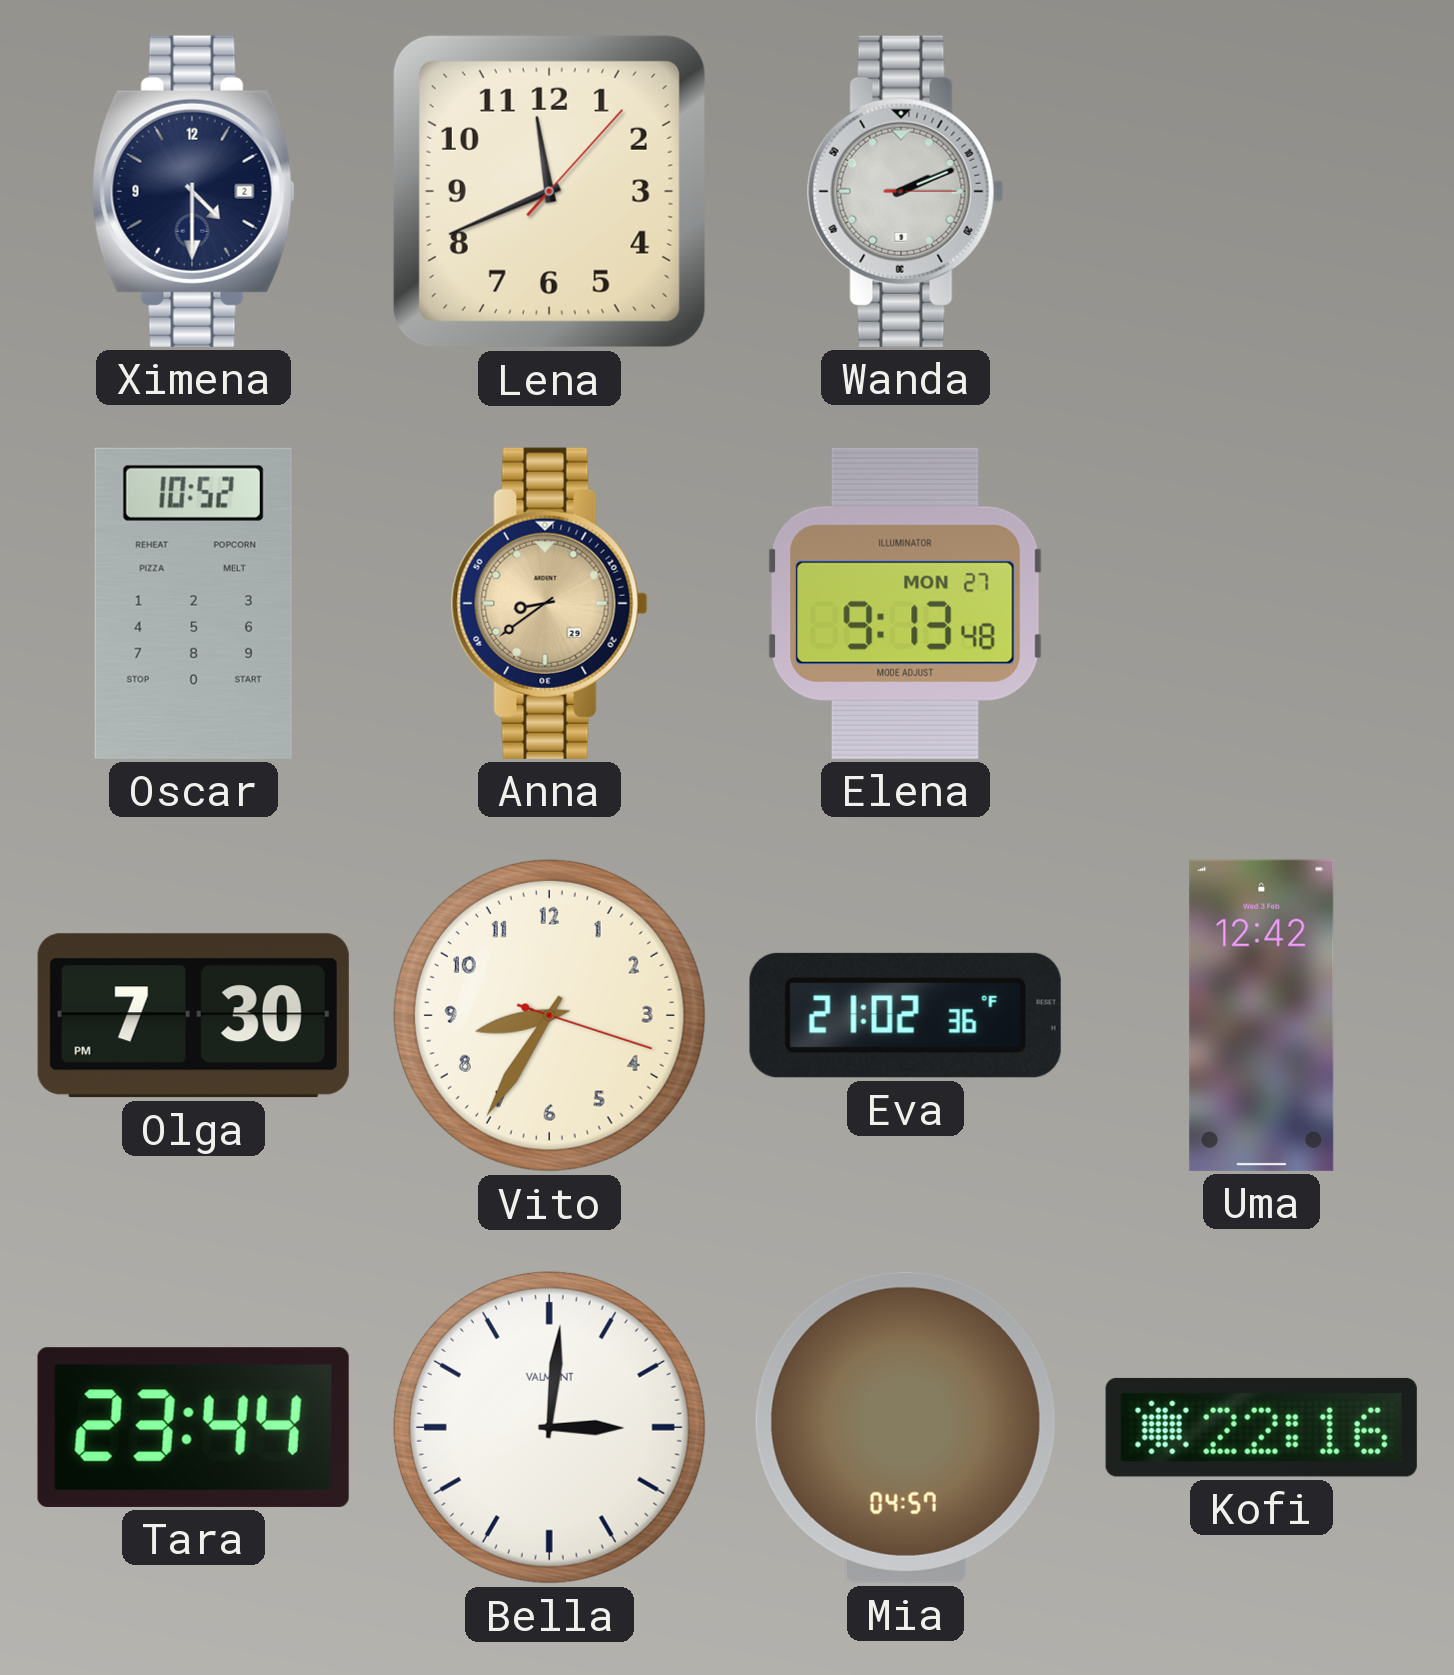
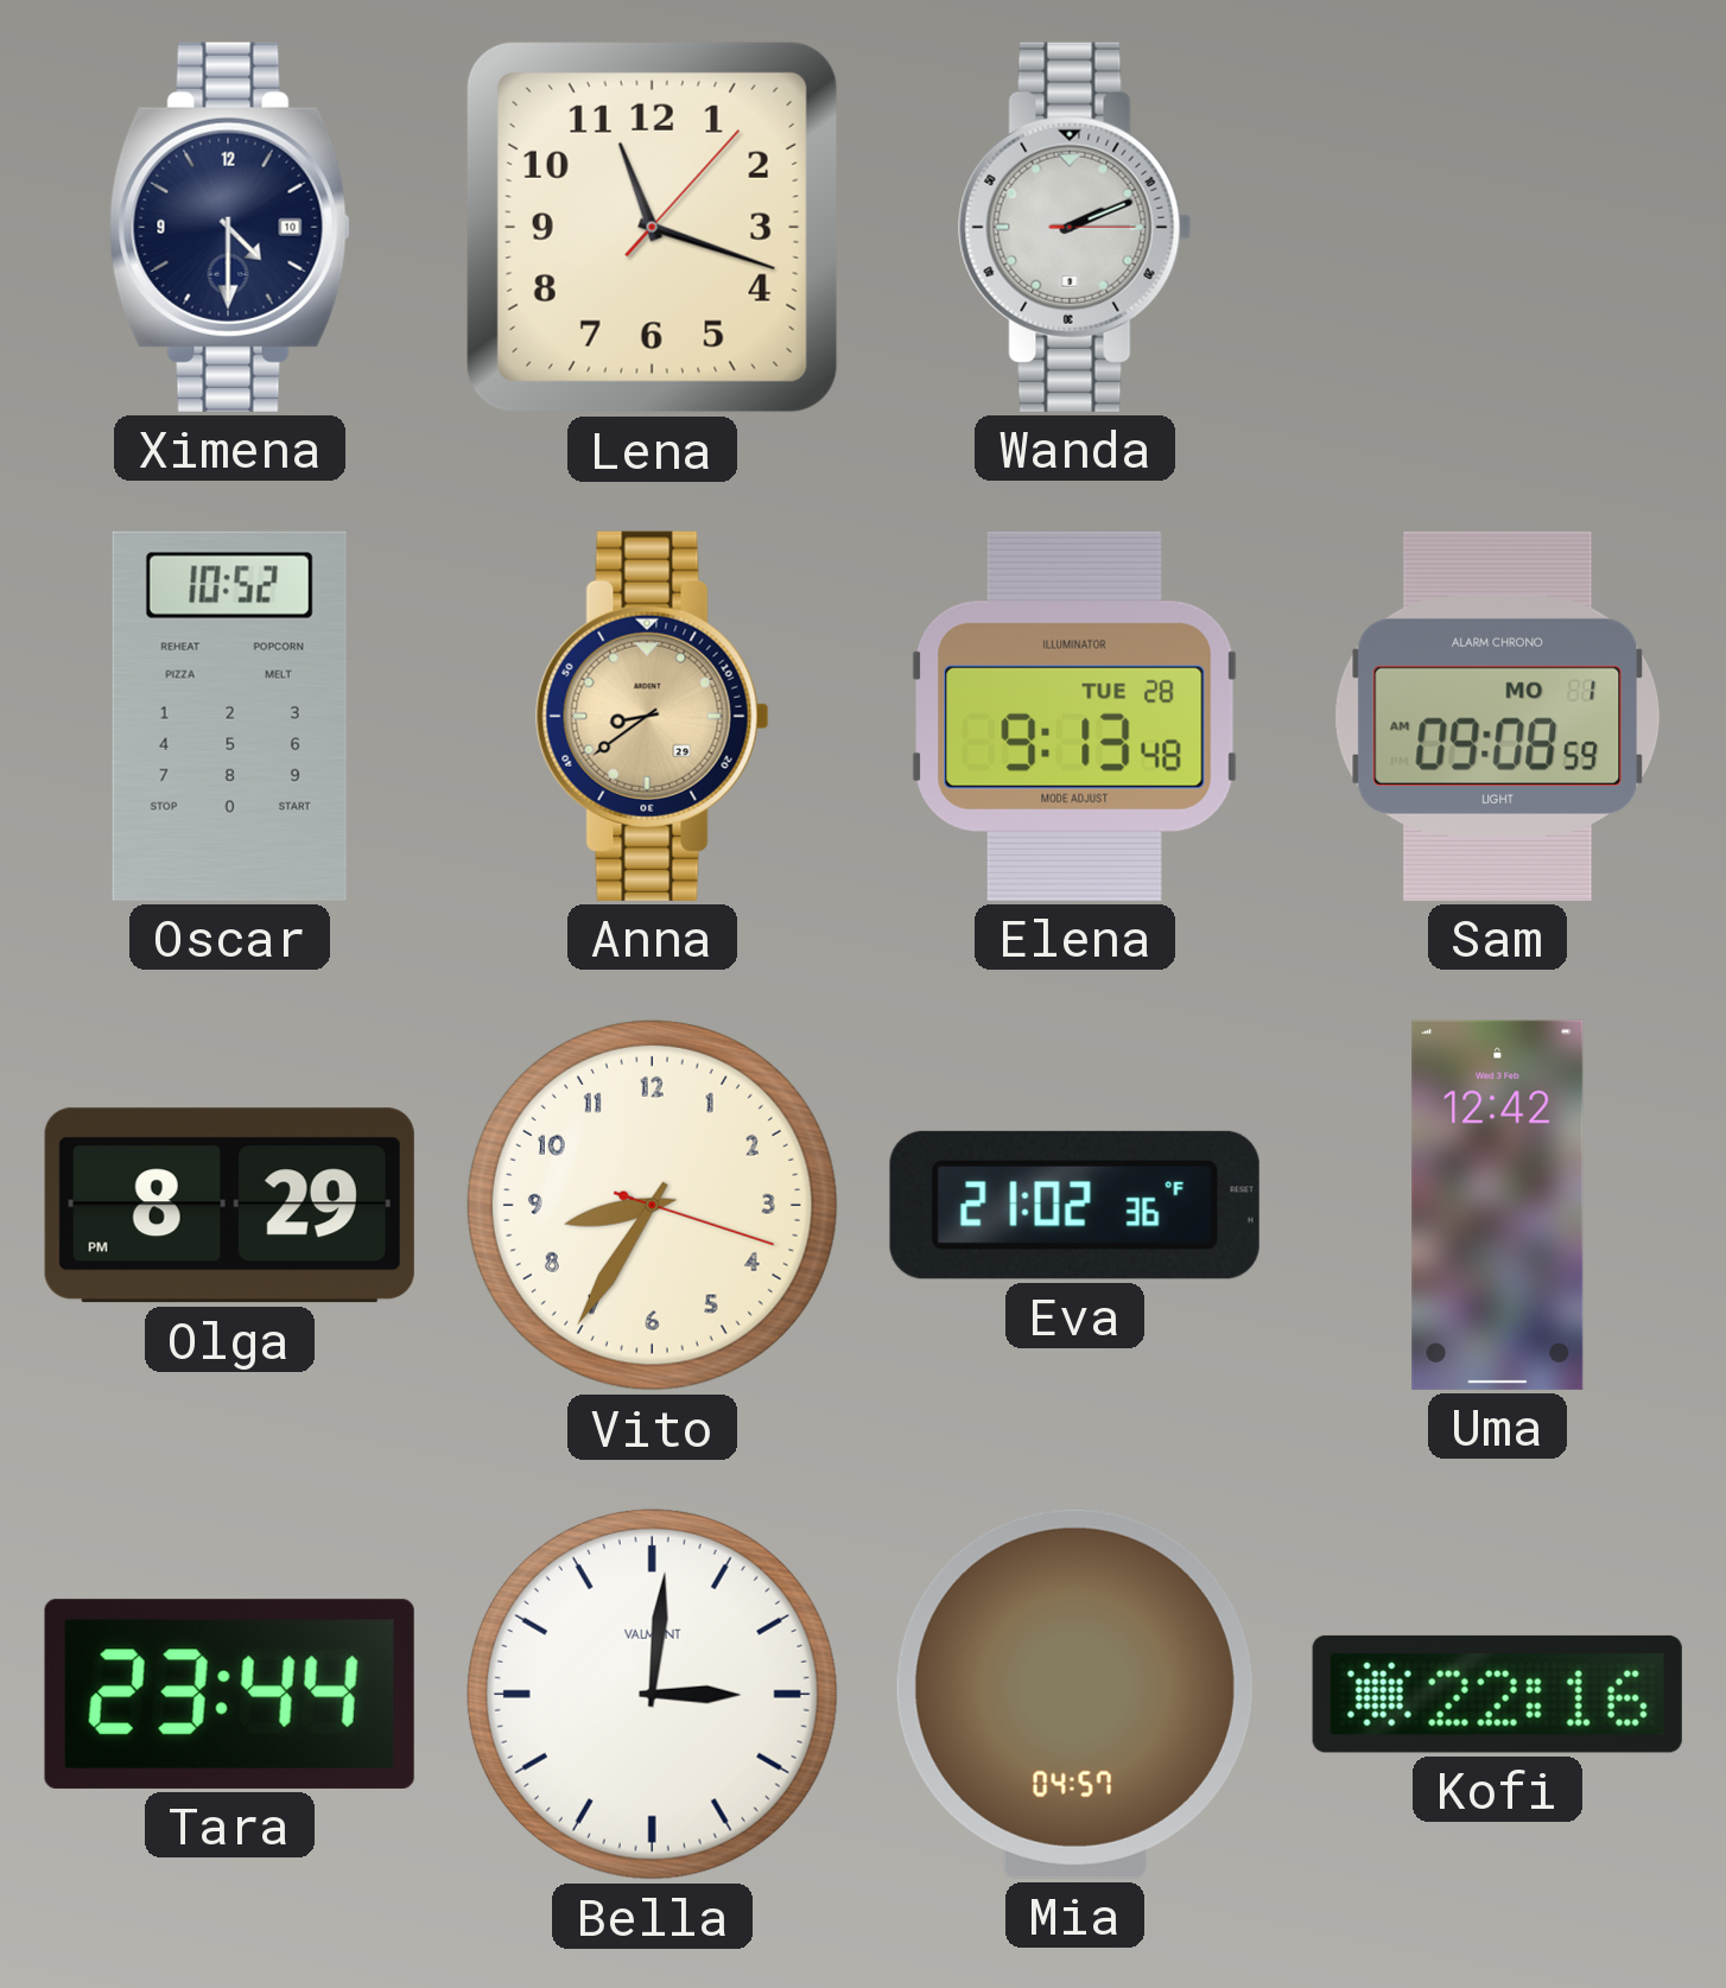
Ximena date: 2 -> 10
Lena: 11:41 -> 11:18
Elena date: MON 27 -> TUE 28
Sam: none -> 09:08
Olga: 7:30 -> 8:29
